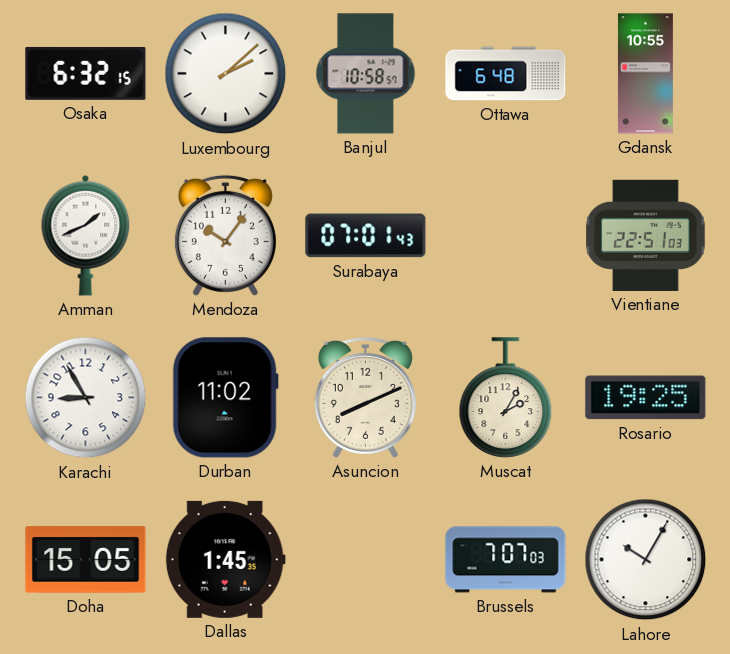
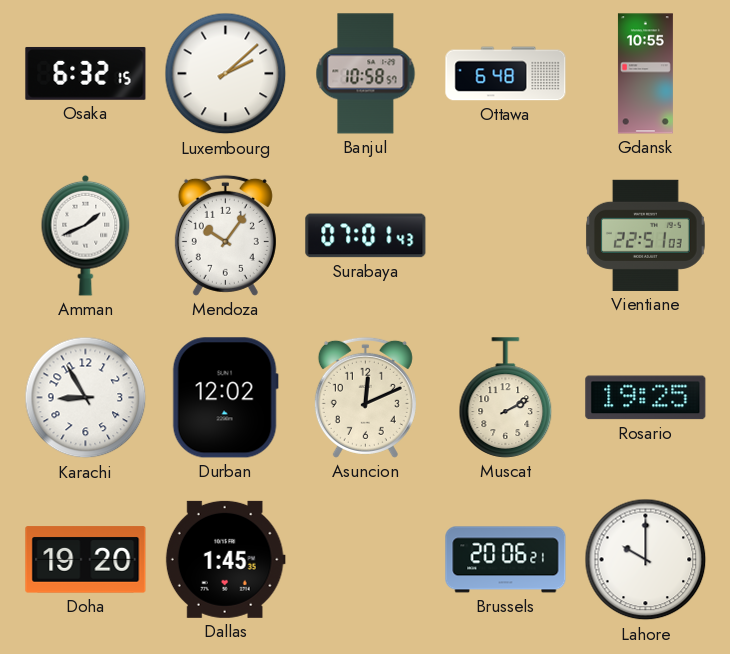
Durban: 11:02 -> 12:02
Asuncion: 8:11 -> 12:11
Muscat: 2:05 -> 2:10
Doha: 15:05 -> 19:20
Brussels: 7:07 -> 20:06
Lahore: 10:05 -> 10:00
